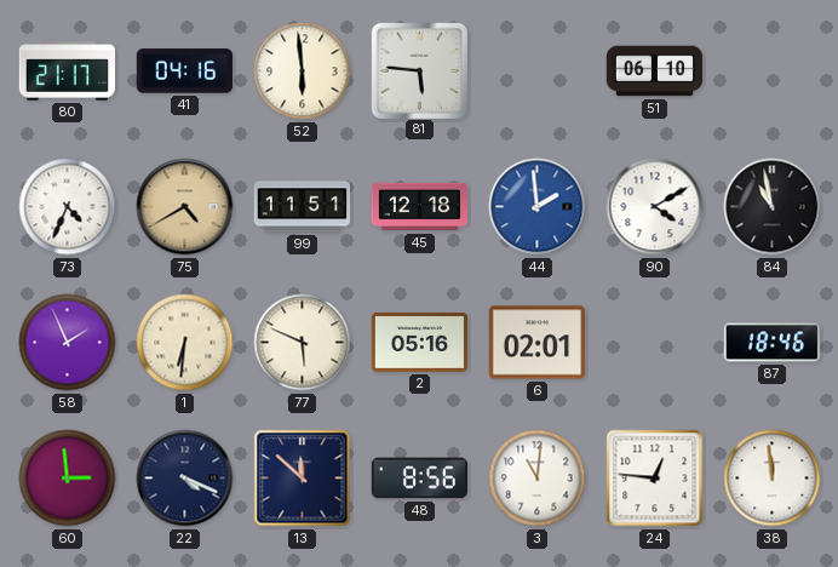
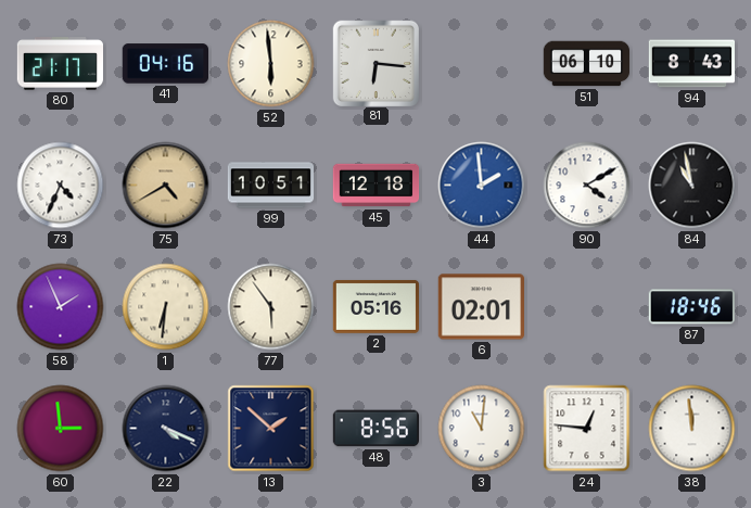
81: 5:46 -> 6:16
94: none -> 8:43
99: 11:51 -> 10:51
77: 5:49 -> 5:54
13: 11:52 -> 1:52
